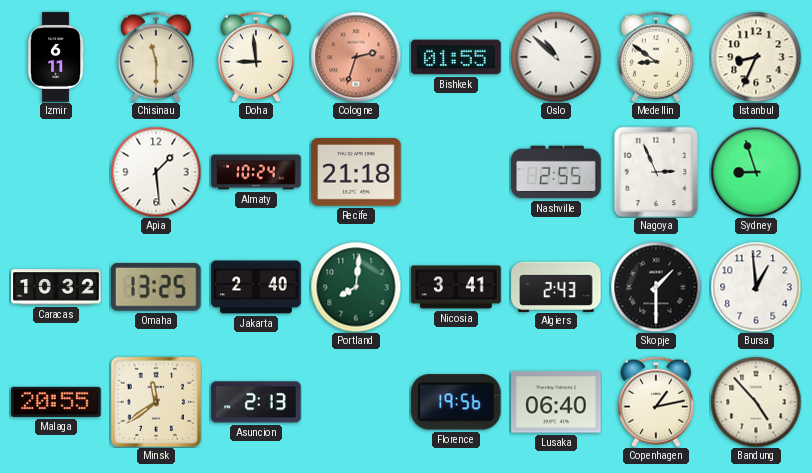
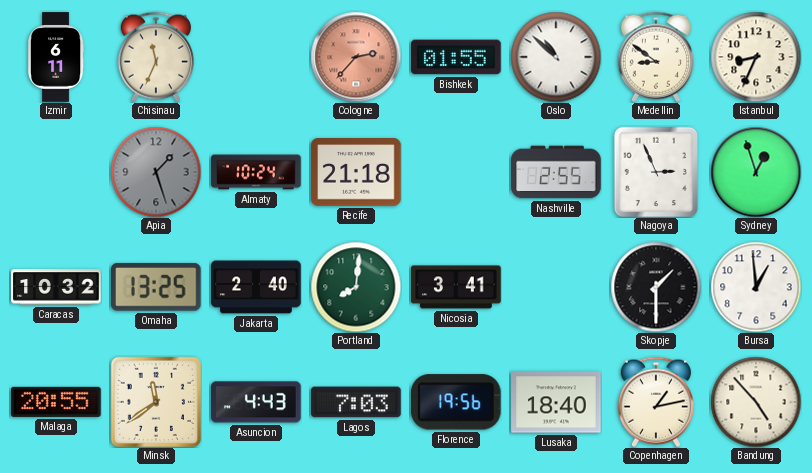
Chisinau: 11:30 -> 11:34
Doha: 8:59 -> none
Cologne: 2:33 -> 2:37
Apia: 1:29 -> 1:27
Apia dial: white -> grey
Sydney: 8:57 -> 12:57
Algiers: 2:43 -> none
Asuncion: 2:13 -> 4:43
Lagos: none -> 7:03
Lusaka: 06:40 -> 18:40
